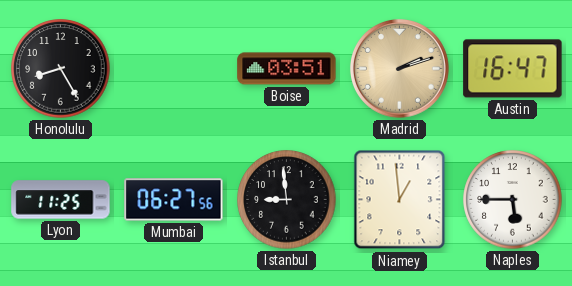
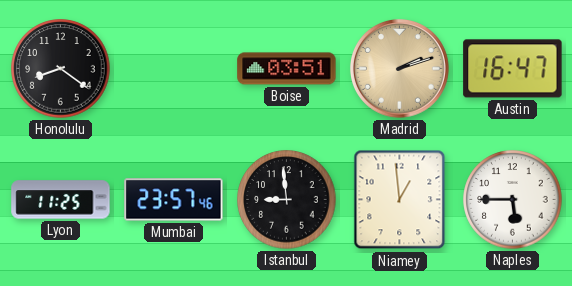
Honolulu: 8:25 -> 8:21
Mumbai: 06:27 -> 23:57
